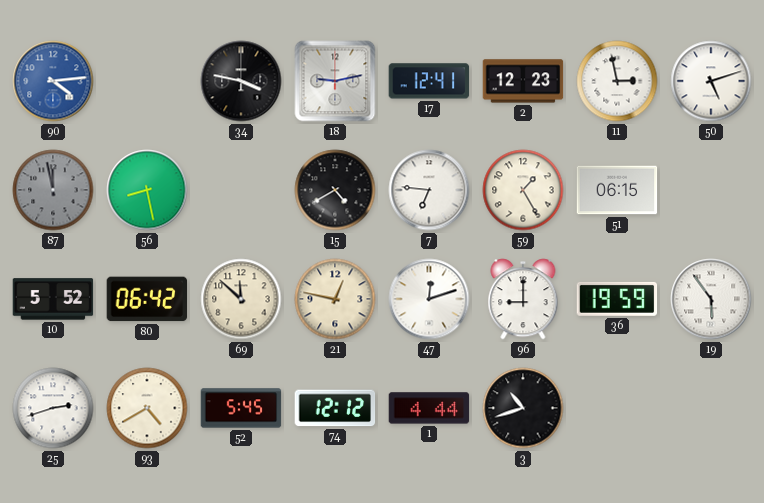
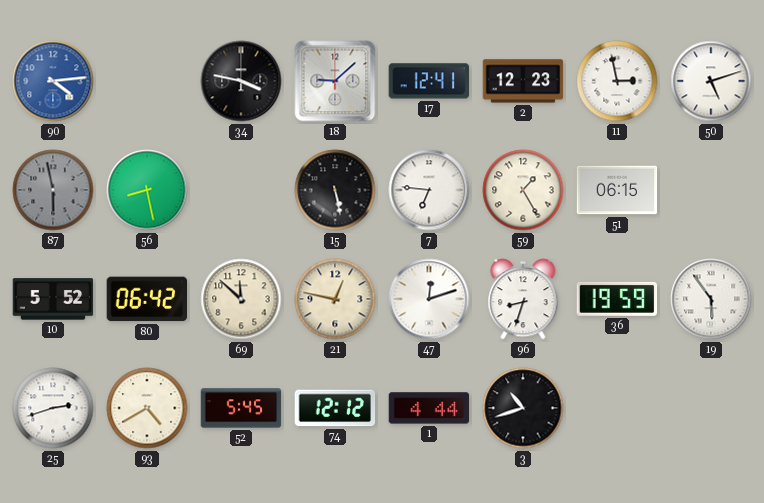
18: 9:13 -> 9:08
87: 11:58 -> 5:58
15: 4:40 -> 5:28
96: 9:00 -> 8:33
